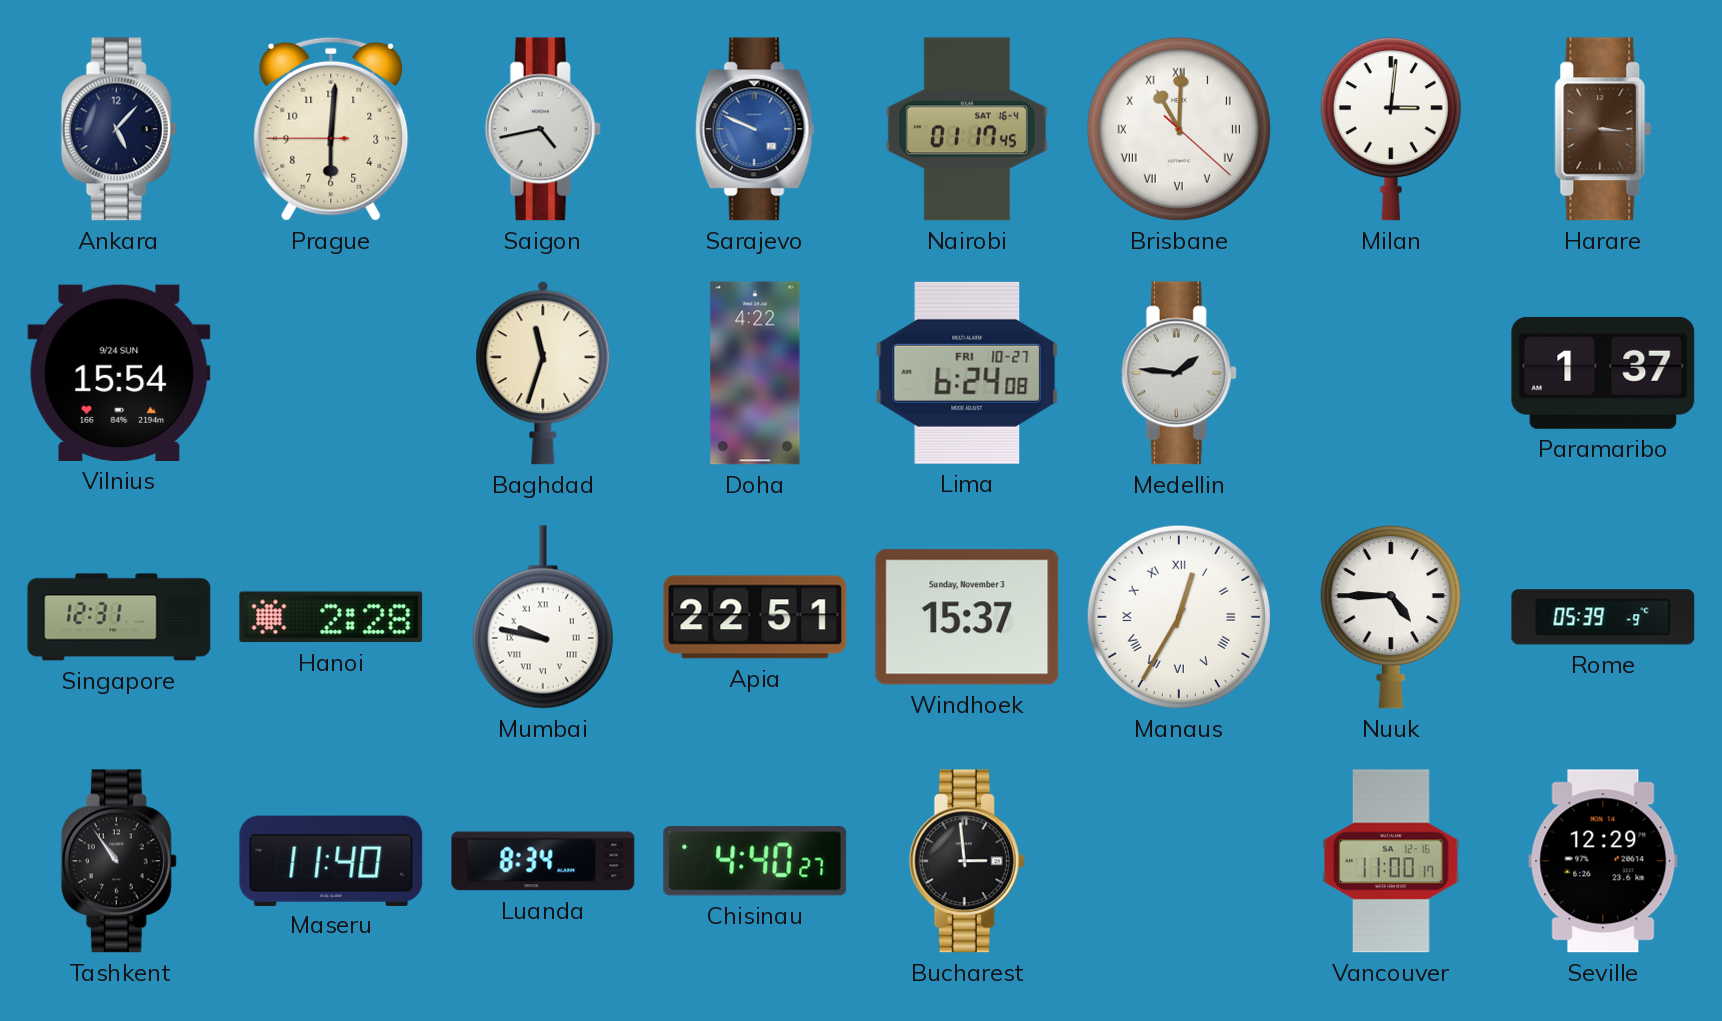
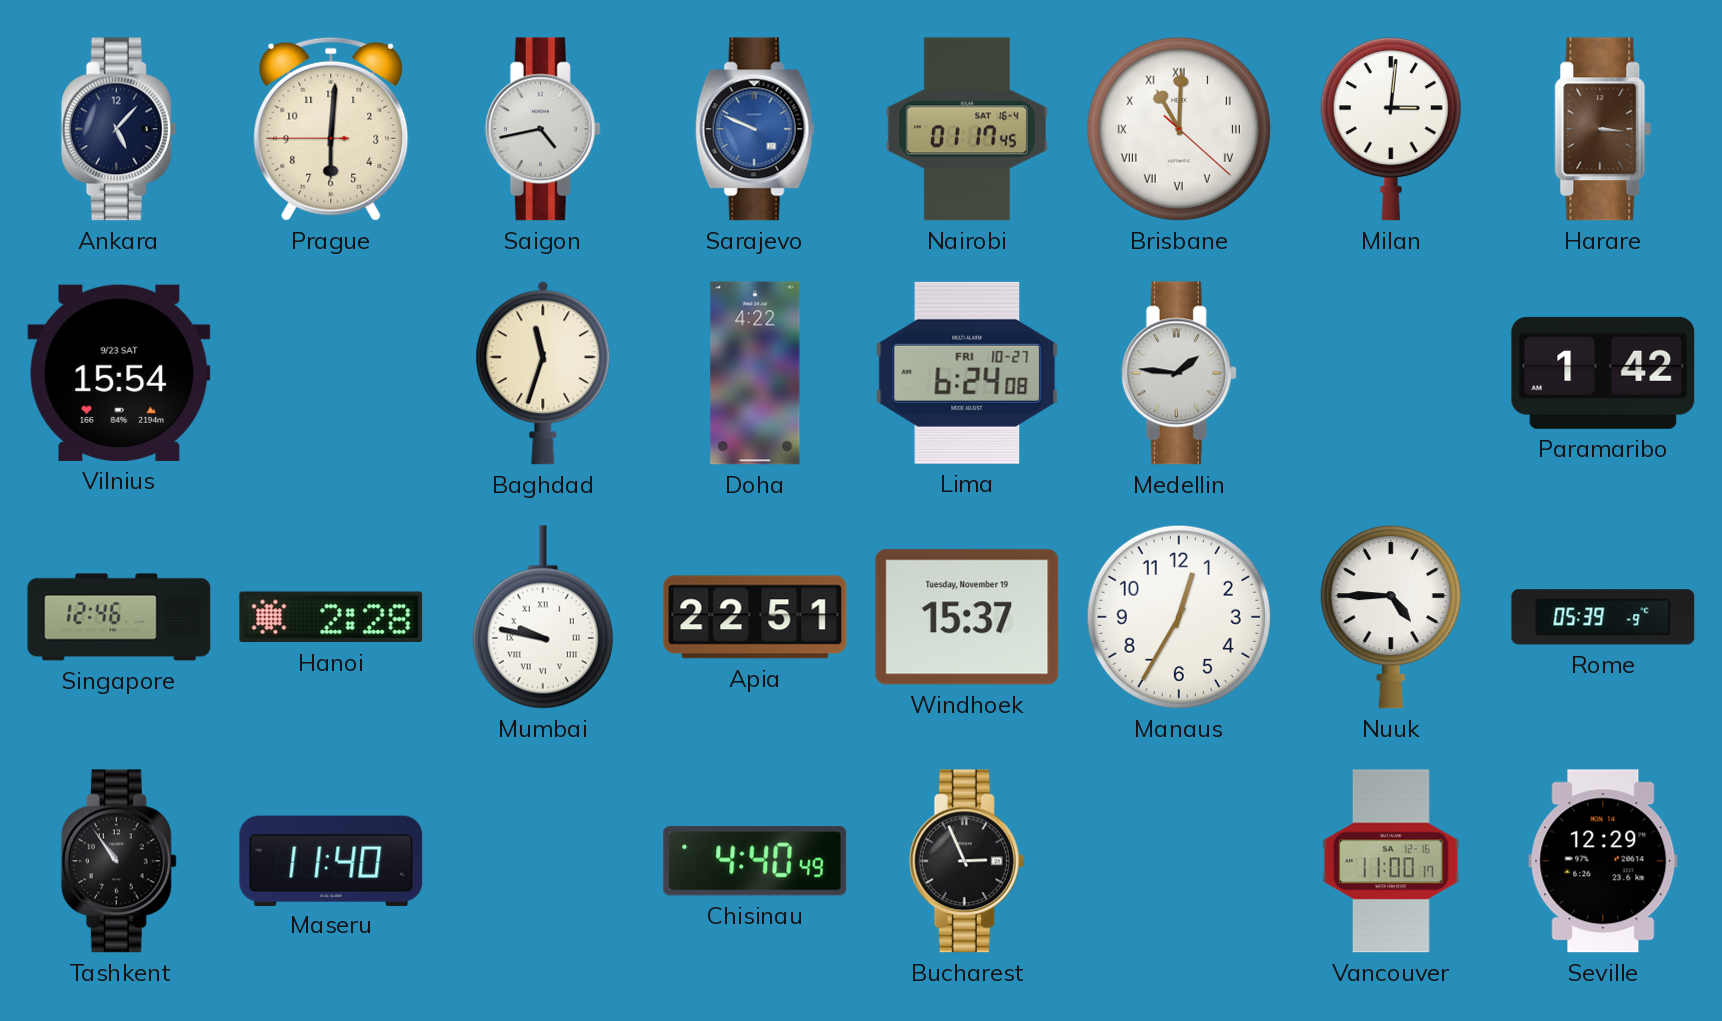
Vilnius date: 9/24 SUN -> 9/23 SAT
Paramaribo: 1:37 -> 1:42
Singapore: 12:31 -> 12:46
Windhoek date: Sunday, November 3 -> Tuesday, November 19
Manaus numerals: Roman -> Arabic
Luanda: 8:34 -> none
Chisinau: 4:40:27 -> 4:40:49
Bucharest: 2:59 -> 2:56
